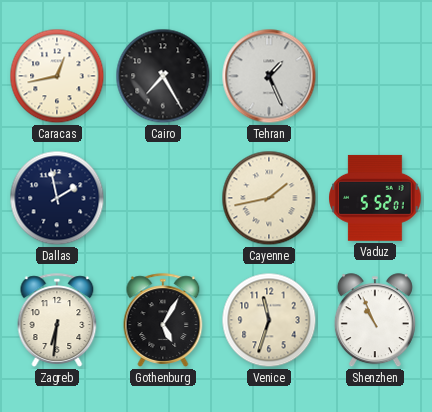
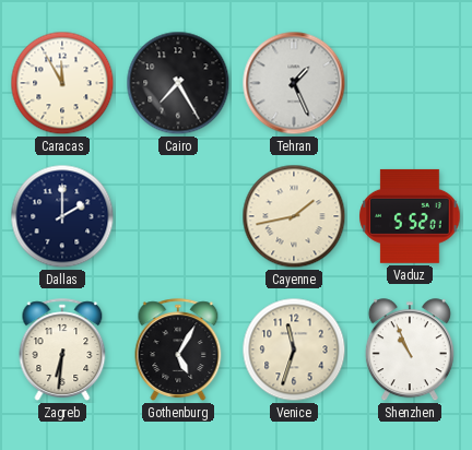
Caracas: 12:43 -> 11:55
Dallas: 1:58 -> 2:00
